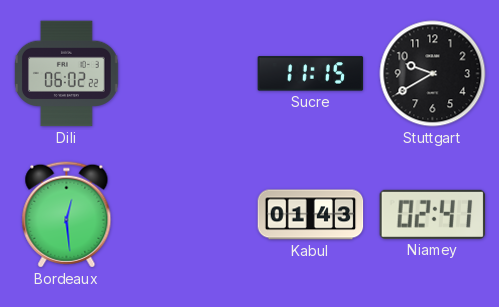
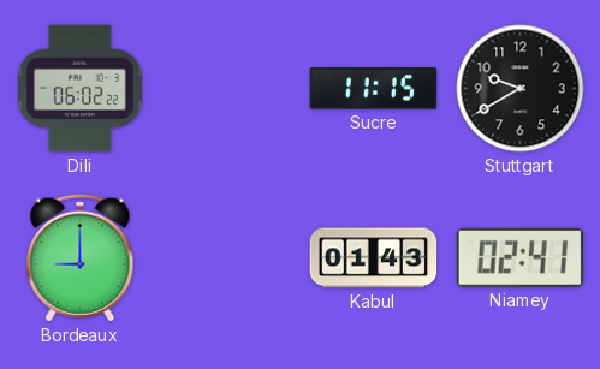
Bordeaux: 12:29 -> 9:00
